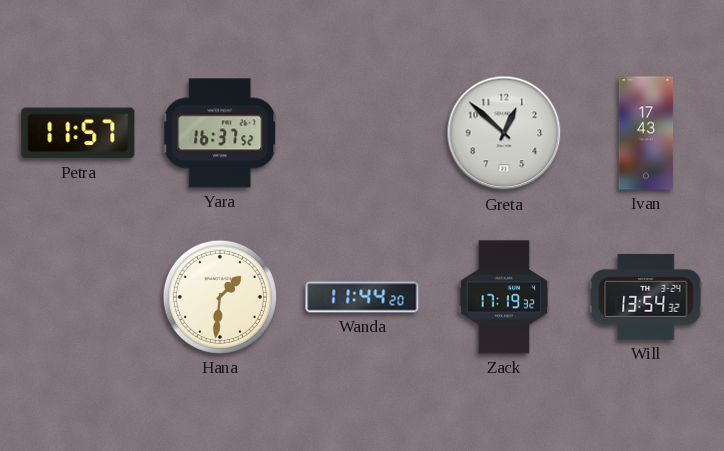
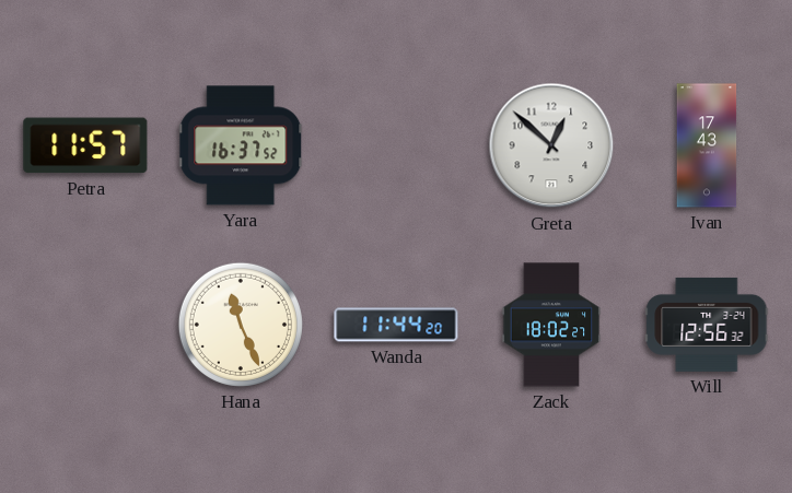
Hana: 1:31 -> 11:26
Zack: 17:19 -> 18:02
Will: 13:54 -> 12:56
